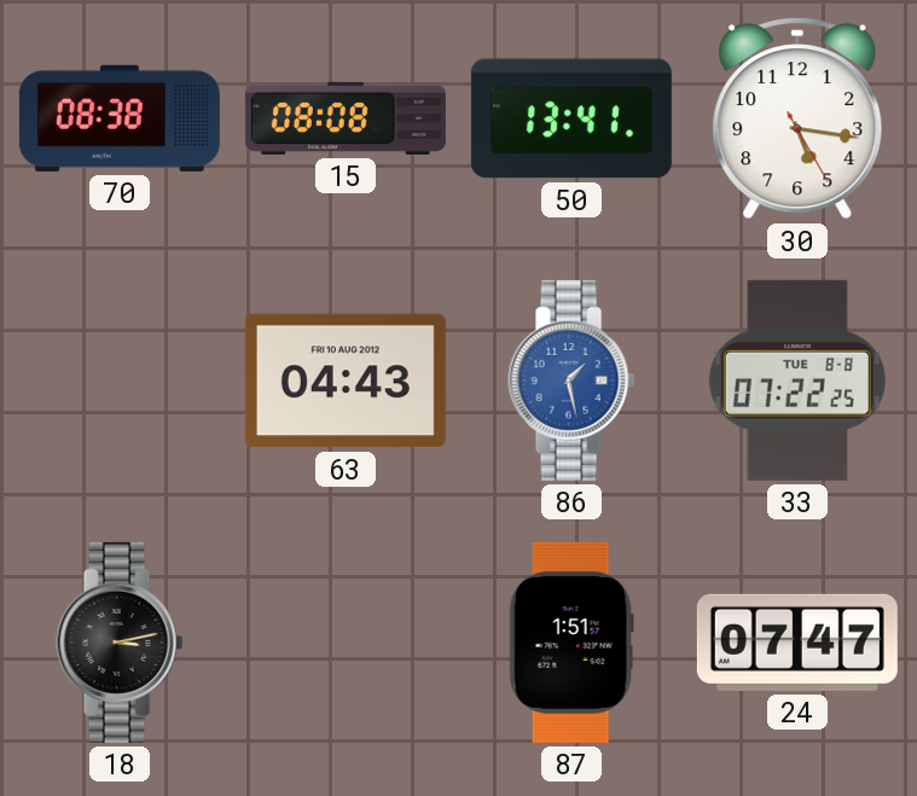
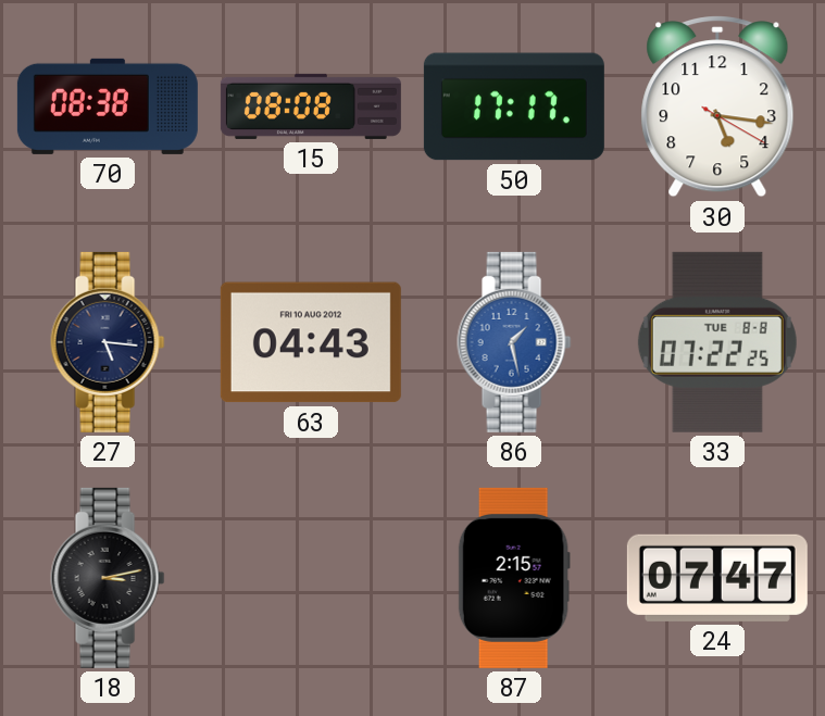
50: 13:41 -> 17:17
30: 5:16:25 -> 5:16:20
27: none -> 5:16
87: 1:51 -> 2:15
